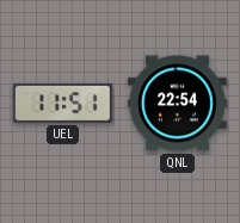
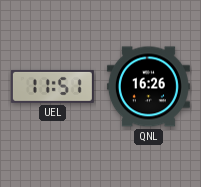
QNL: 22:54 -> 16:26
